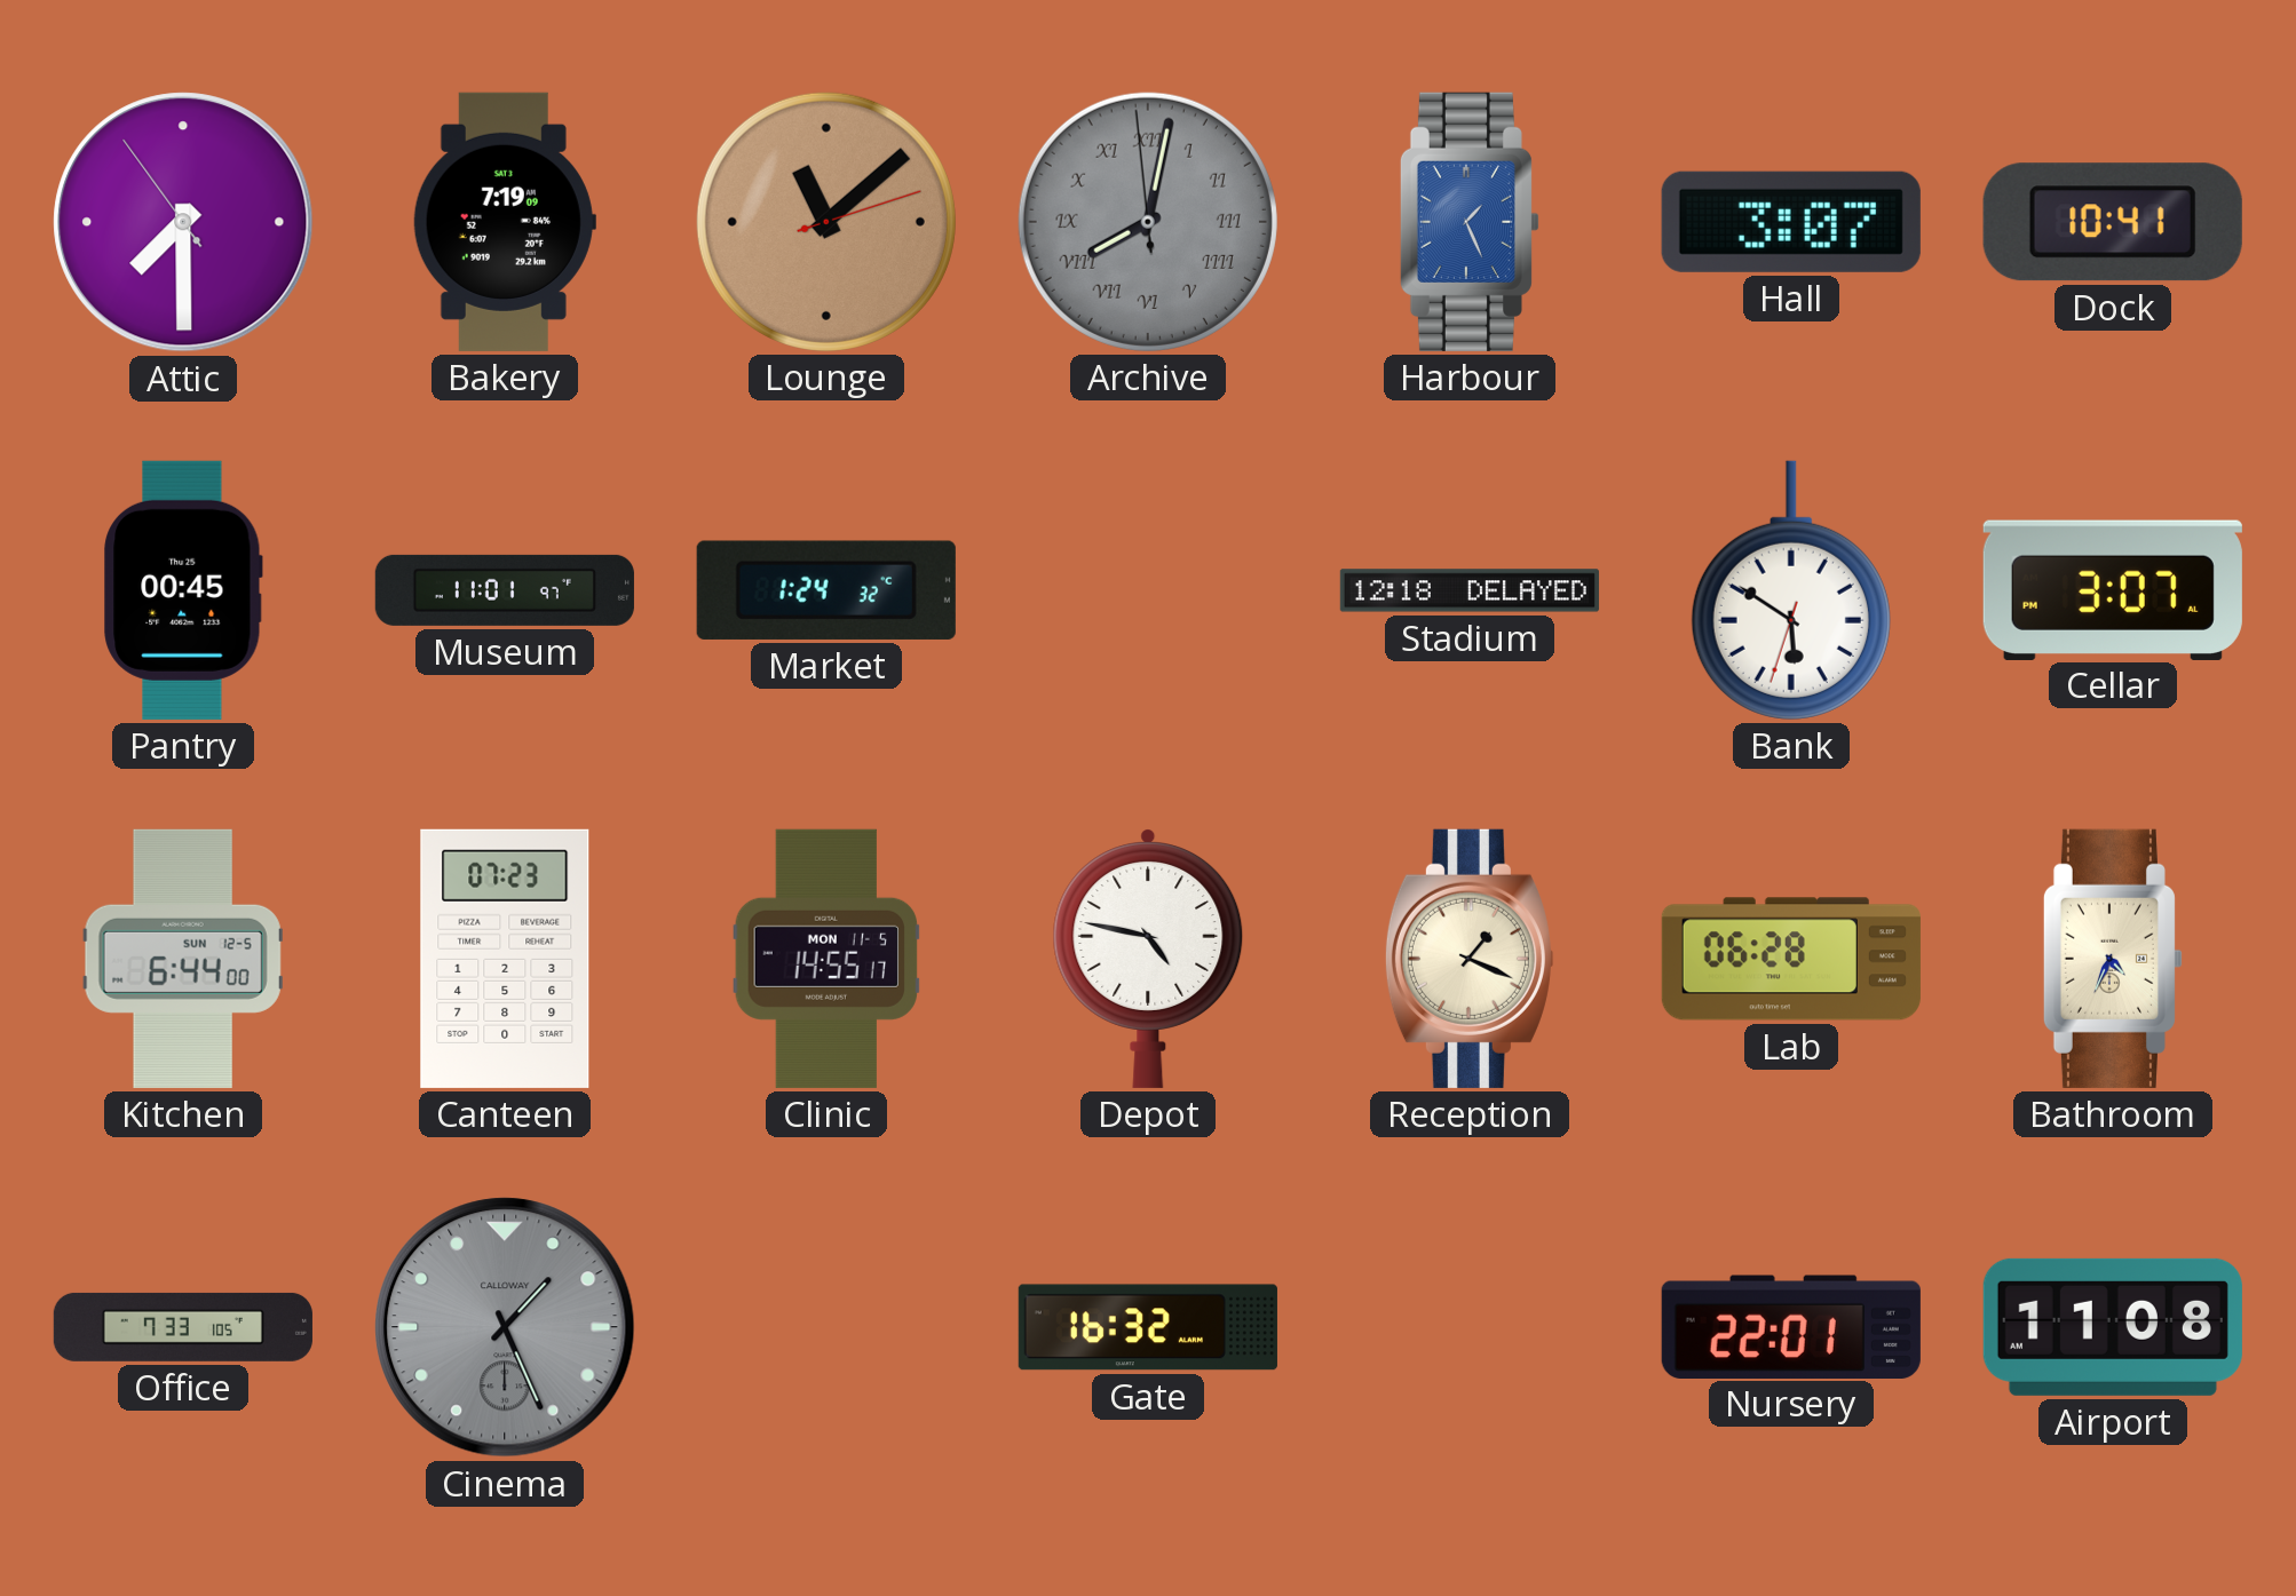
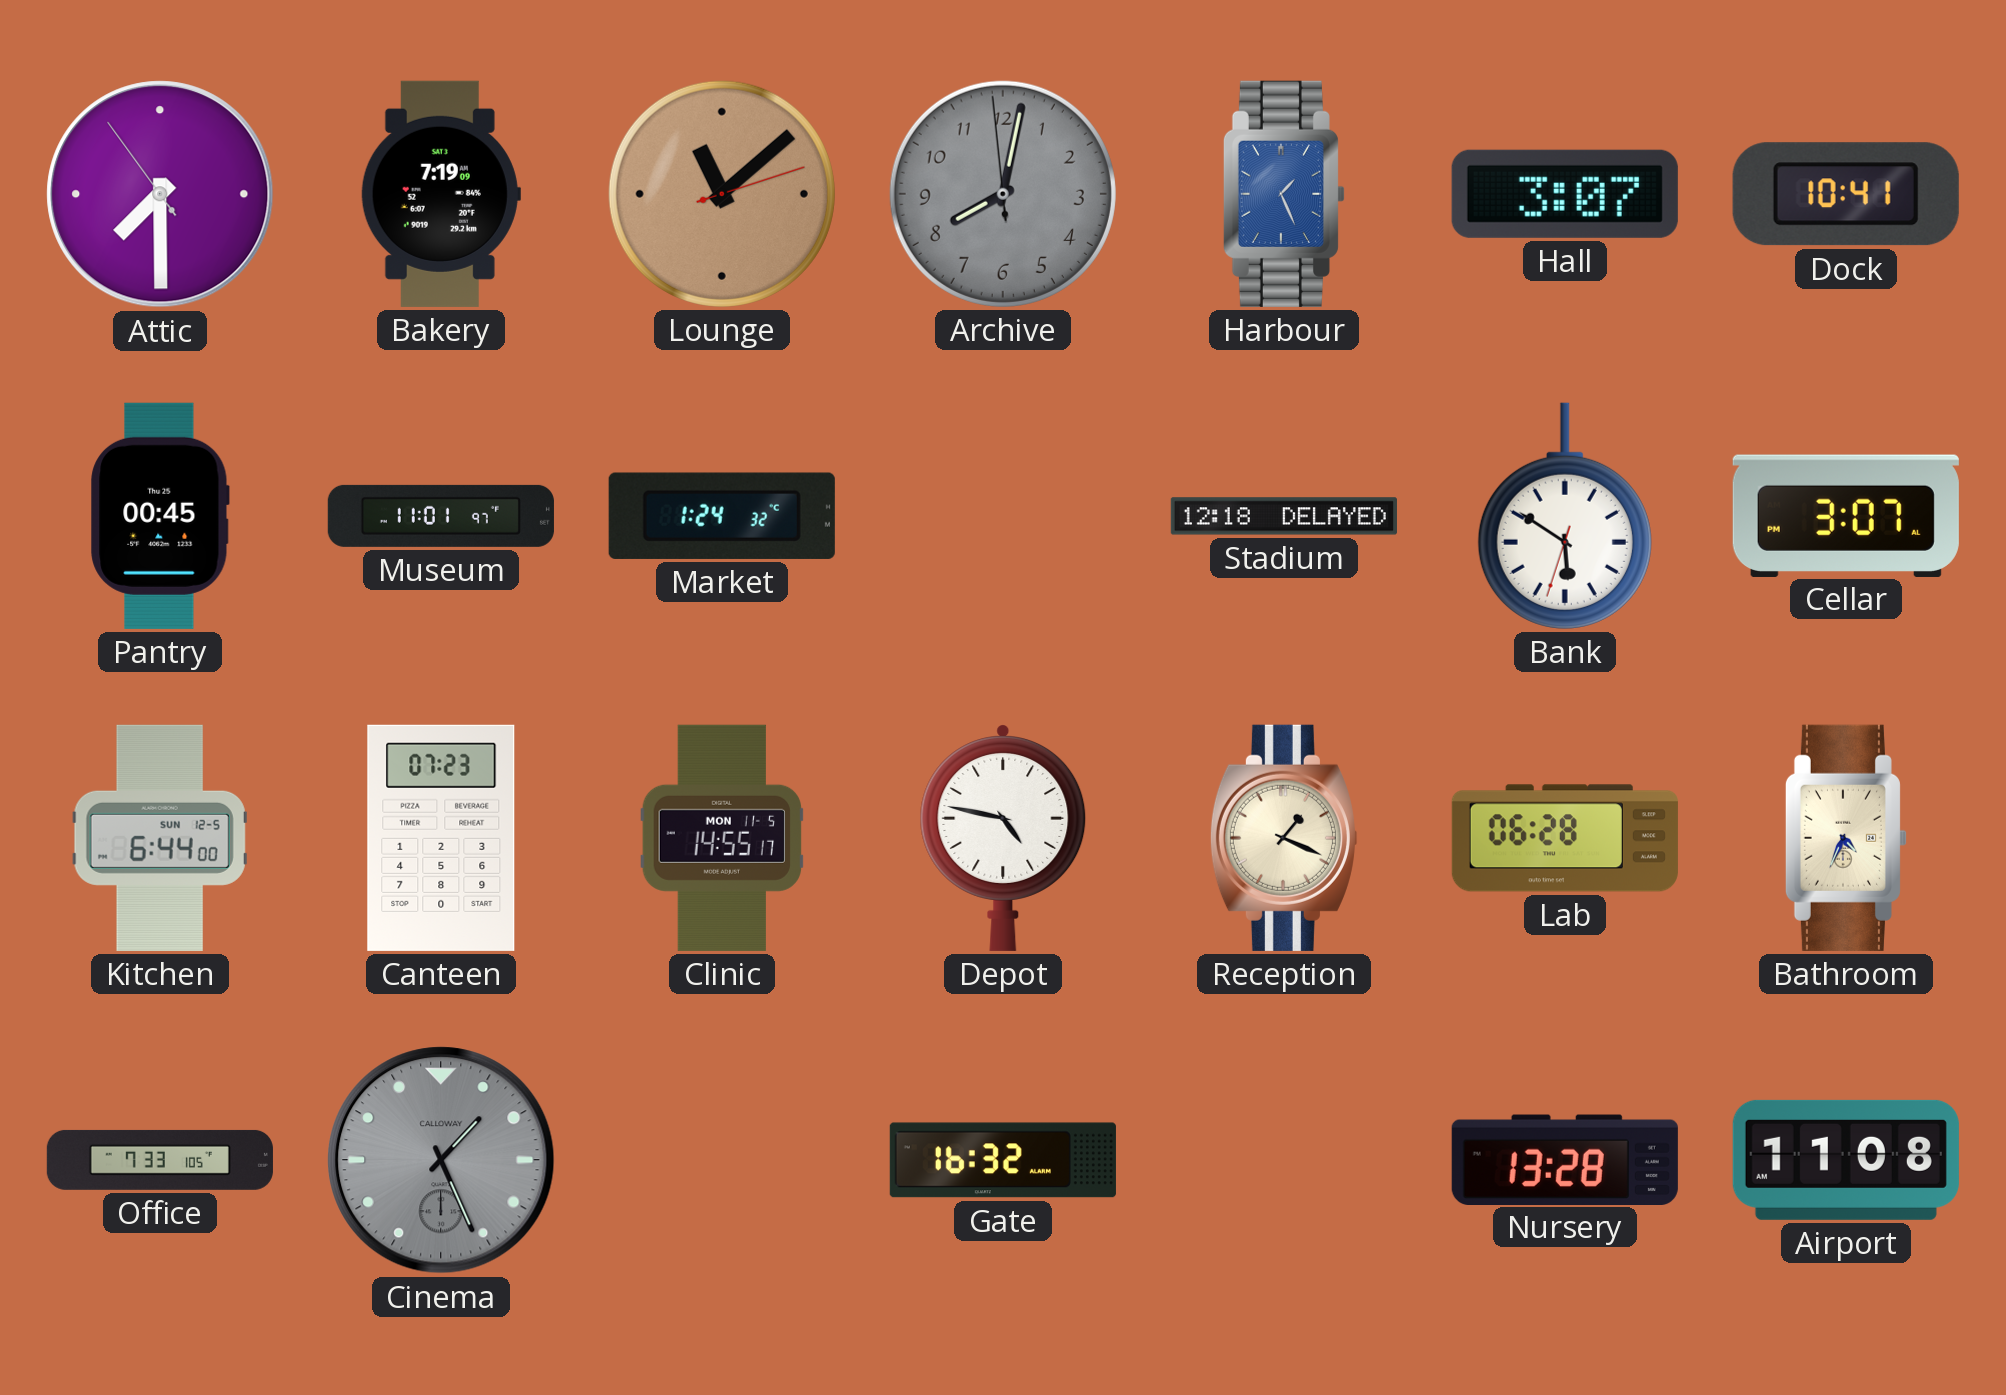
Archive numerals: Roman -> Arabic
Nursery: 22:01 -> 13:28
